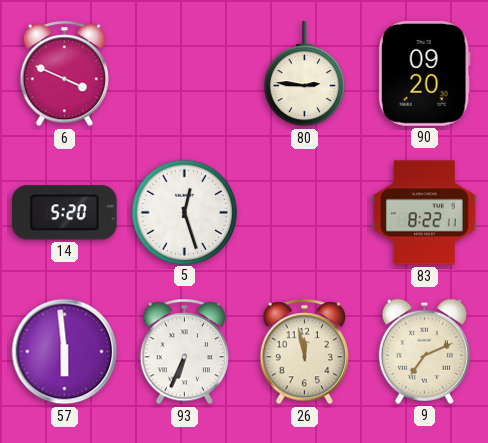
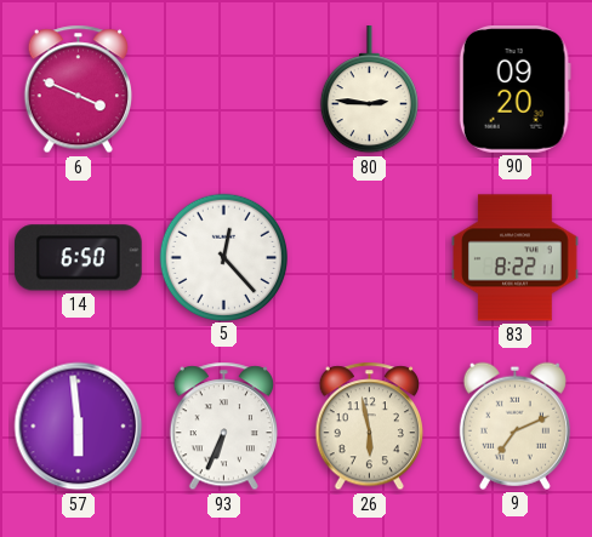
14: 5:20 -> 6:50
5: 12:27 -> 12:23
26: 11:58 -> 5:58
